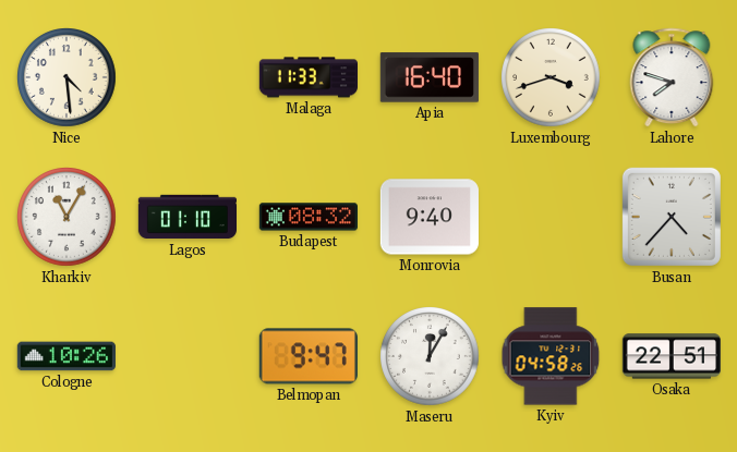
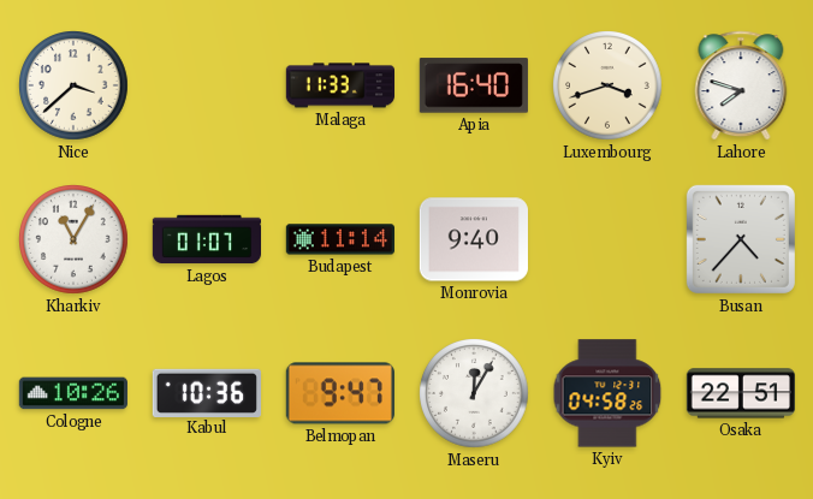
Nice: 4:29 -> 3:38
Lagos: 01:10 -> 01:07
Budapest: 08:32 -> 11:14
Kabul: none -> 10:36
